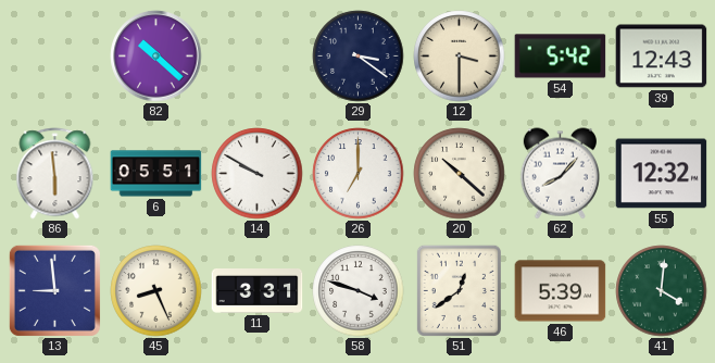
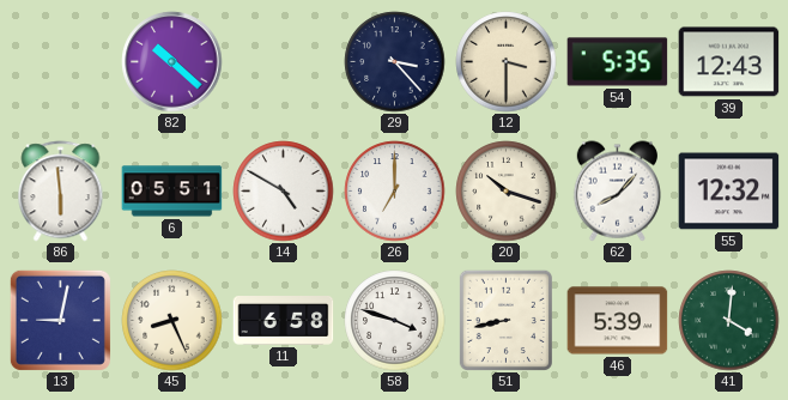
29: 3:21 -> 3:23
54: 5:42 -> 5:35
14: 9:50 -> 4:50
20: 10:22 -> 10:18
13: 8:59 -> 9:02
11: 3:31 -> 6:58
51: 12:39 -> 8:43
